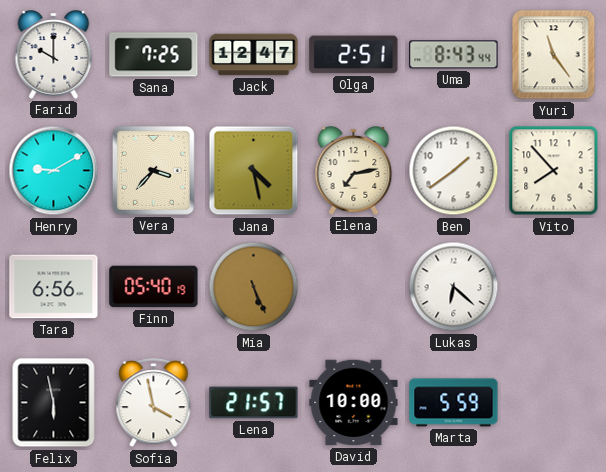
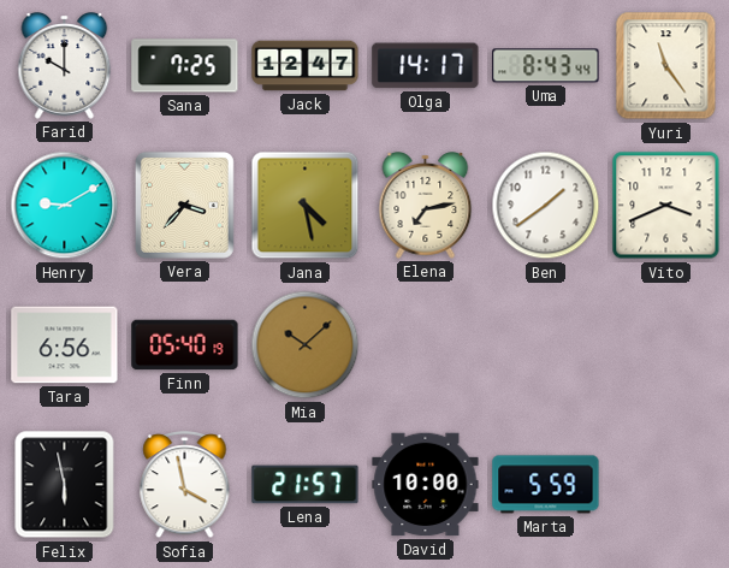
Olga: 2:51 -> 14:17
Vito: 7:53 -> 3:41
Mia: 5:26 -> 10:08
Lukas: 6:22 -> none
